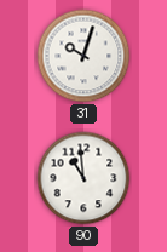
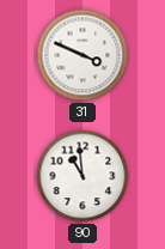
31: 10:03 -> 3:49
